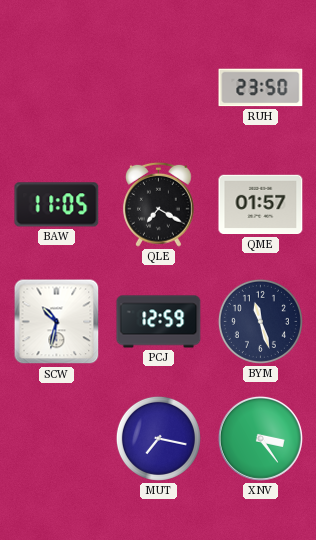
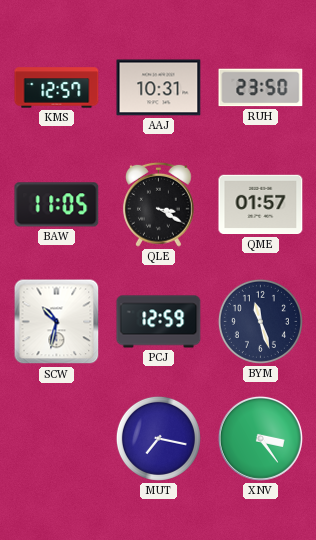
KMS: none -> 12:57
AAJ: none -> 10:31
QLE: 7:20 -> 3:20
